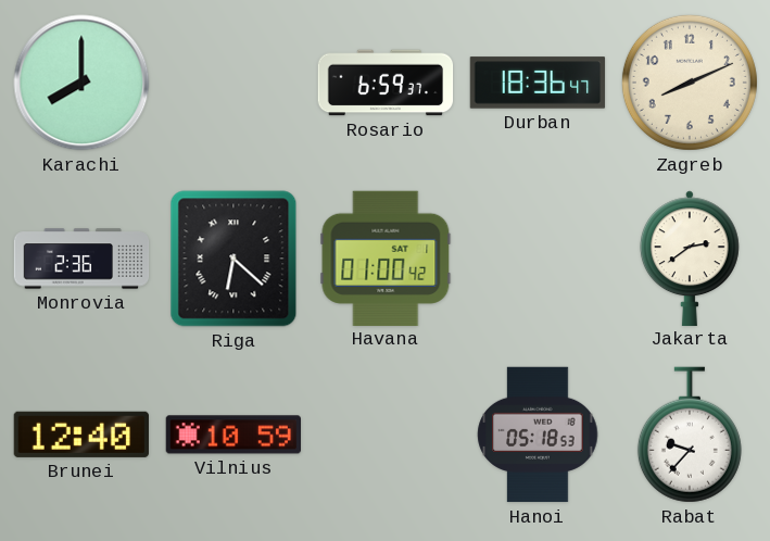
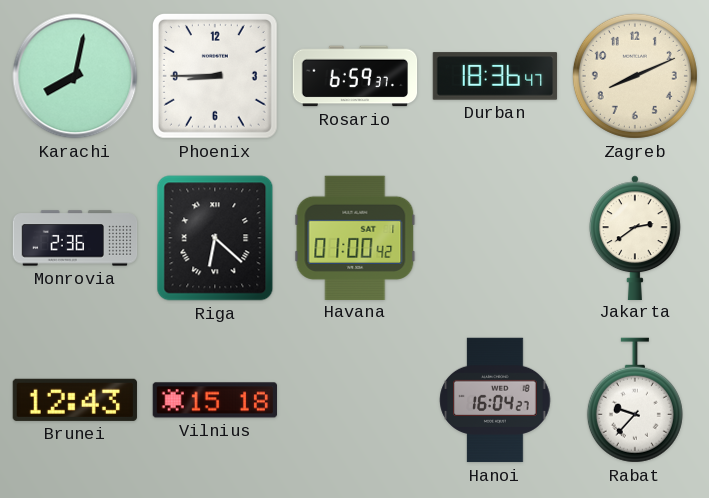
Karachi: 8:00 -> 8:02
Phoenix: none -> 8:45
Brunei: 12:40 -> 12:43
Vilnius: 10:59 -> 15:18
Hanoi: 05:18 -> 16:04
